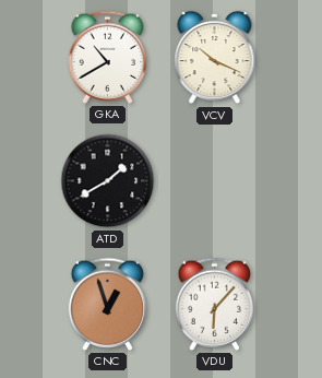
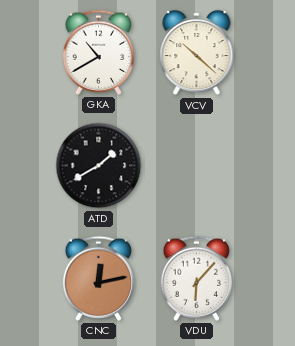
VCV: 10:19 -> 10:22
CNC: 12:57 -> 12:13
